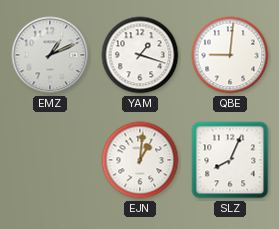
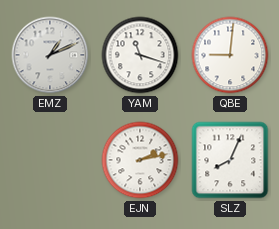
YAM: 1:18 -> 11:18
EJN: 1:01 -> 2:13
